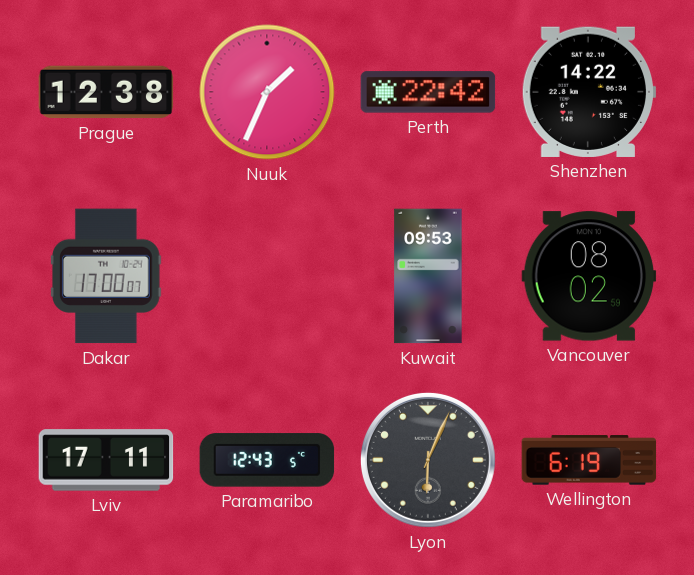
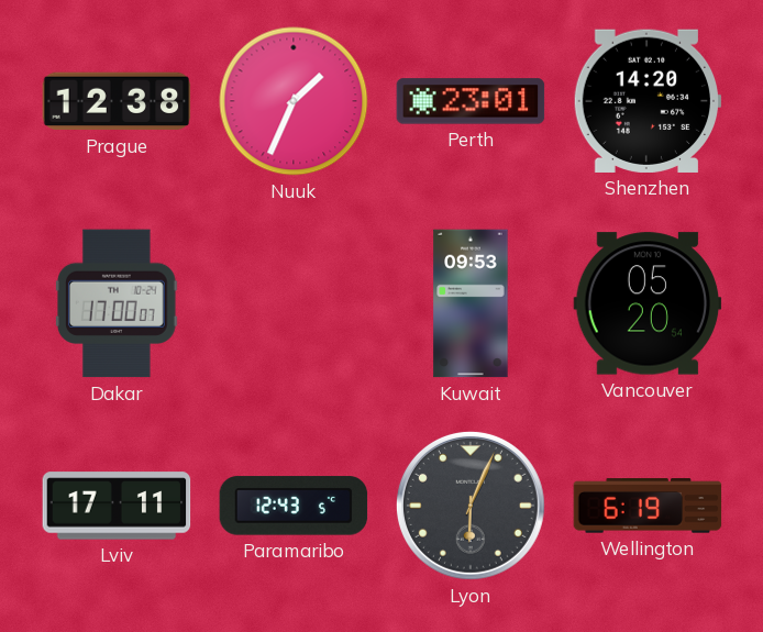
Perth: 22:42 -> 23:01
Shenzhen: 14:22 -> 14:20
Vancouver: 08:02 -> 05:20
